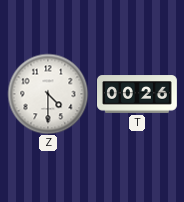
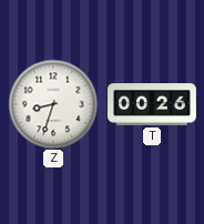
Z: 4:30 -> 8:33
